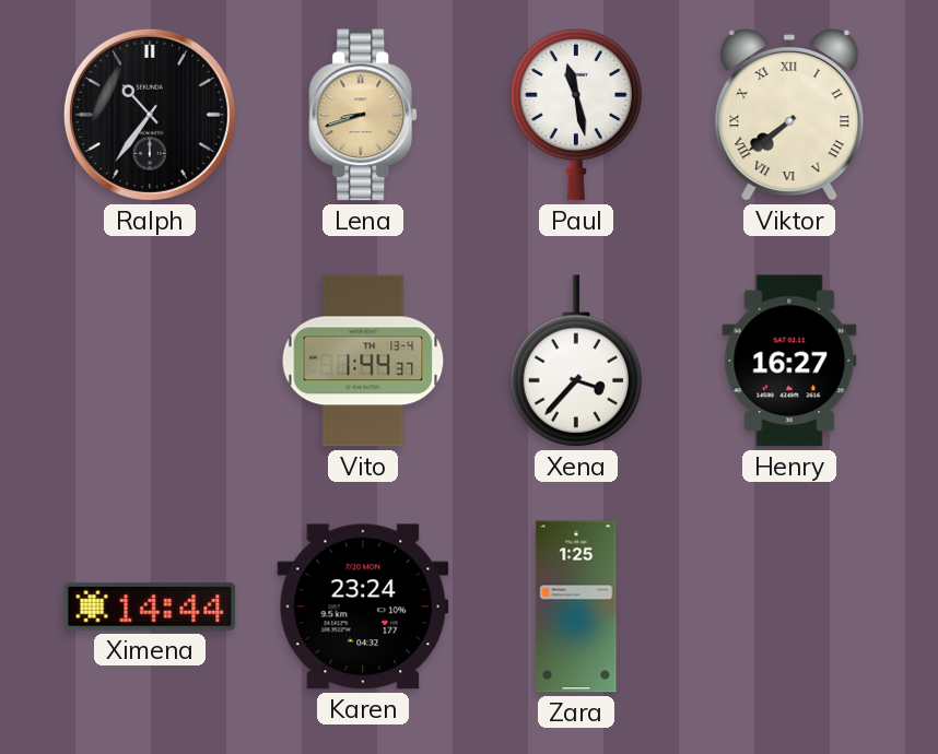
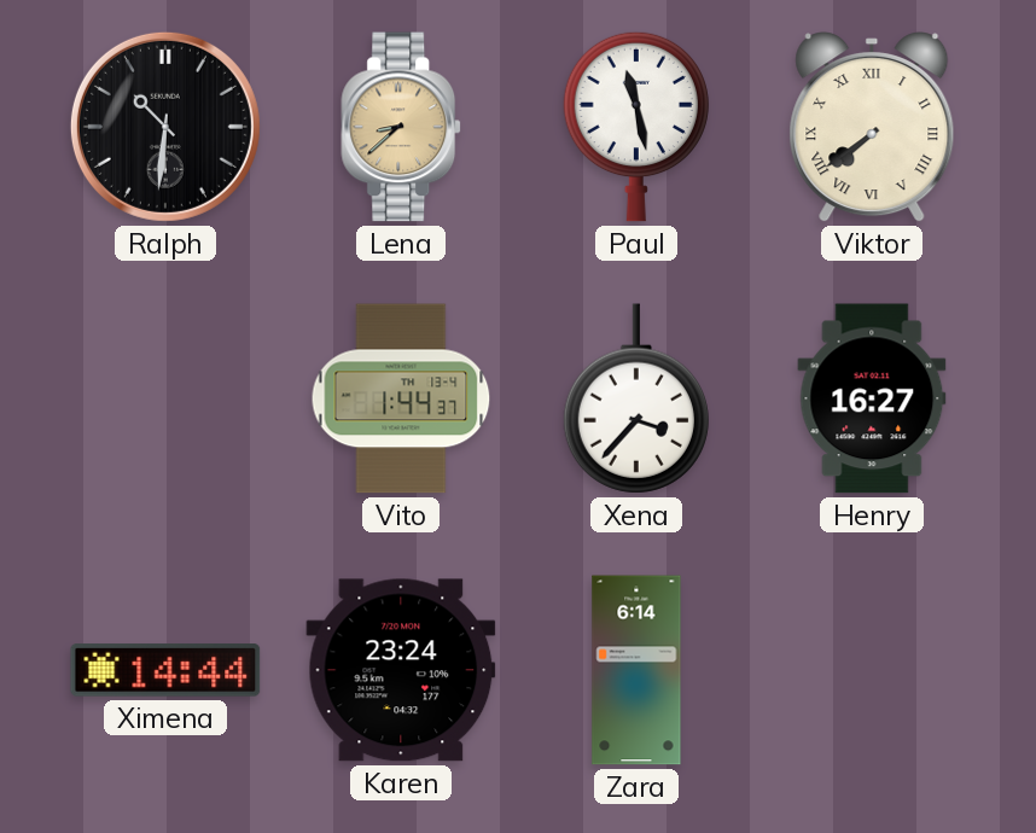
Ralph: 10:36 -> 10:31
Lena: 8:42 -> 8:38
Zara: 1:25 -> 6:14
